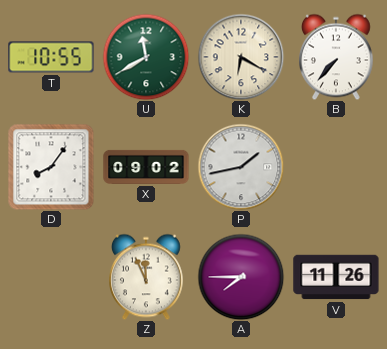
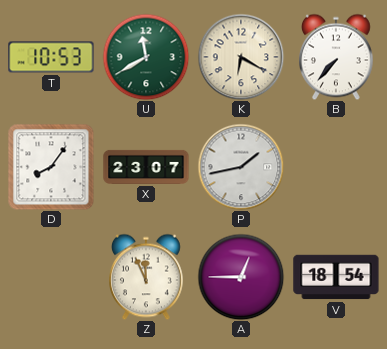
T: 10:55 -> 10:53
X: 09:02 -> 23:07
A: 7:45 -> 12:45
V: 11:26 -> 18:54
